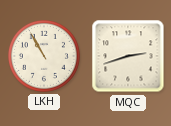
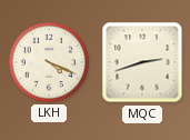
LKH: 10:55 -> 4:19
